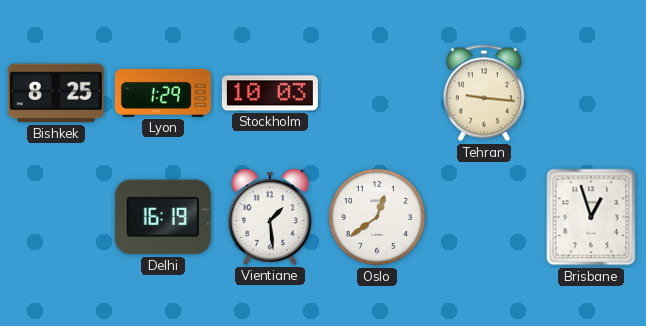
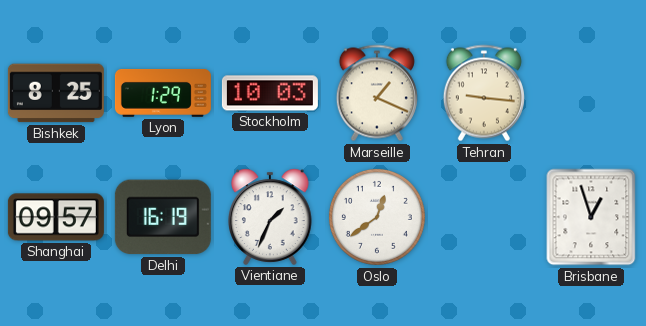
Marseille: none -> 1:19
Shanghai: none -> 09:57
Vientiane: 1:29 -> 1:34
